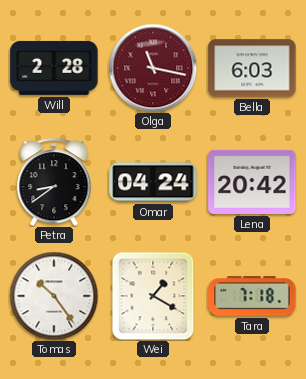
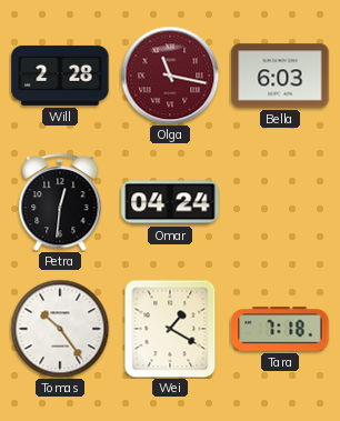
Petra: 8:39 -> 12:31
Lena: 20:42 -> none
